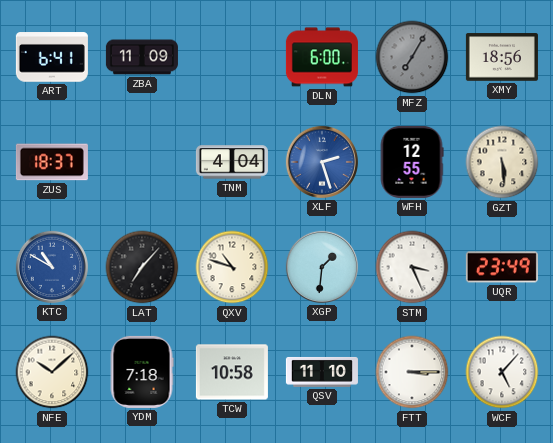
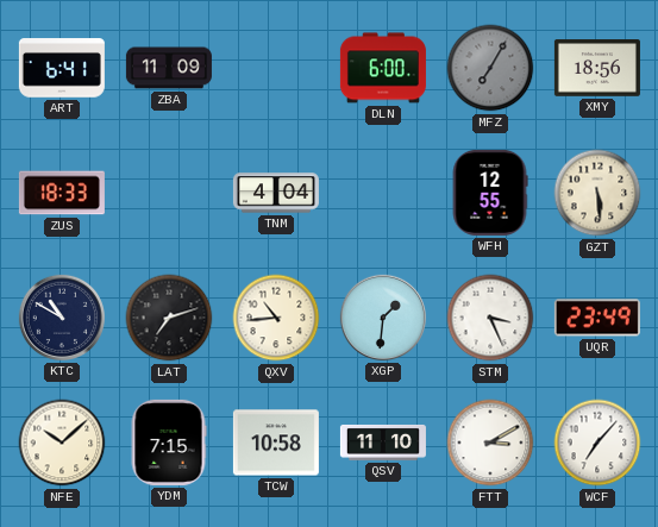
ZUS: 18:37 -> 18:33
XLF: 2:27 -> none
KTC dial: blue -> navy
LAT: 7:07 -> 7:12
QXV: 10:48 -> 10:44
YDM: 7:18 -> 7:15
FTT: 3:15 -> 3:10
WCF: 5:07 -> 7:07
